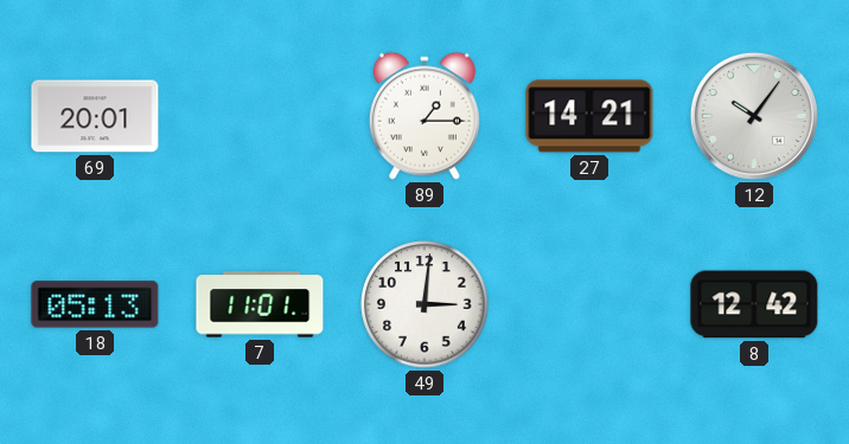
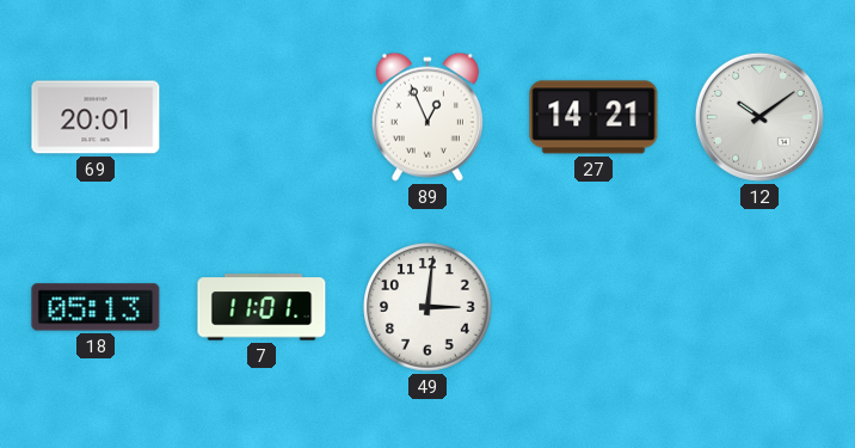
89: 1:15 -> 12:56
12: 10:06 -> 10:09
8: 12:42 -> none
